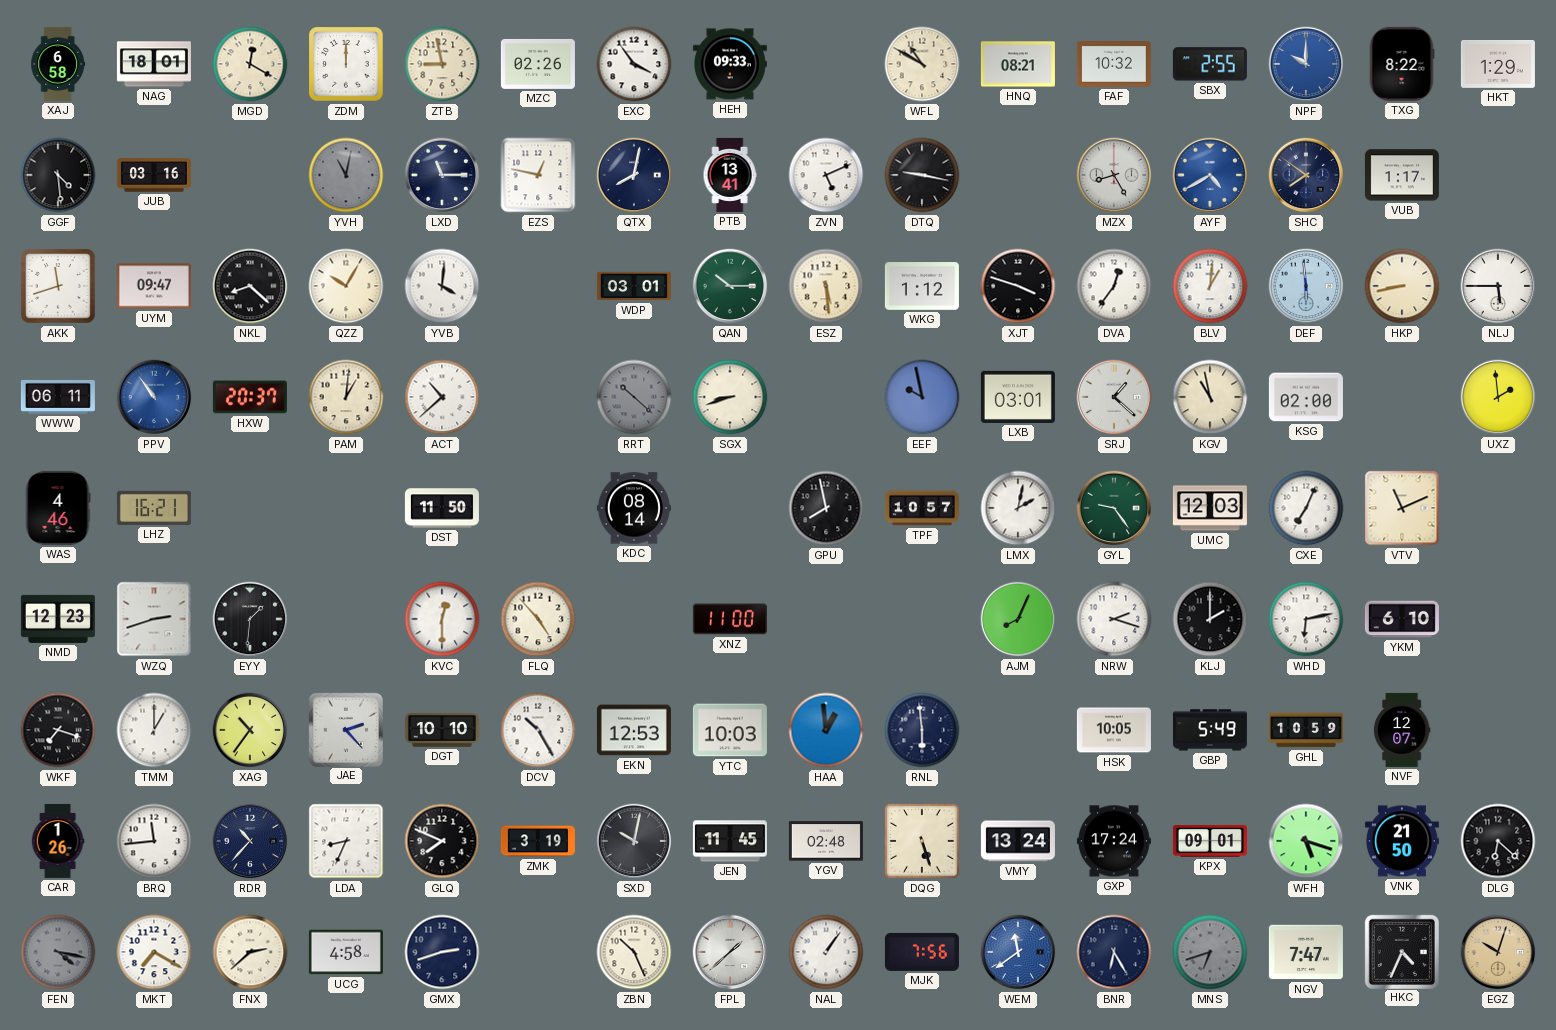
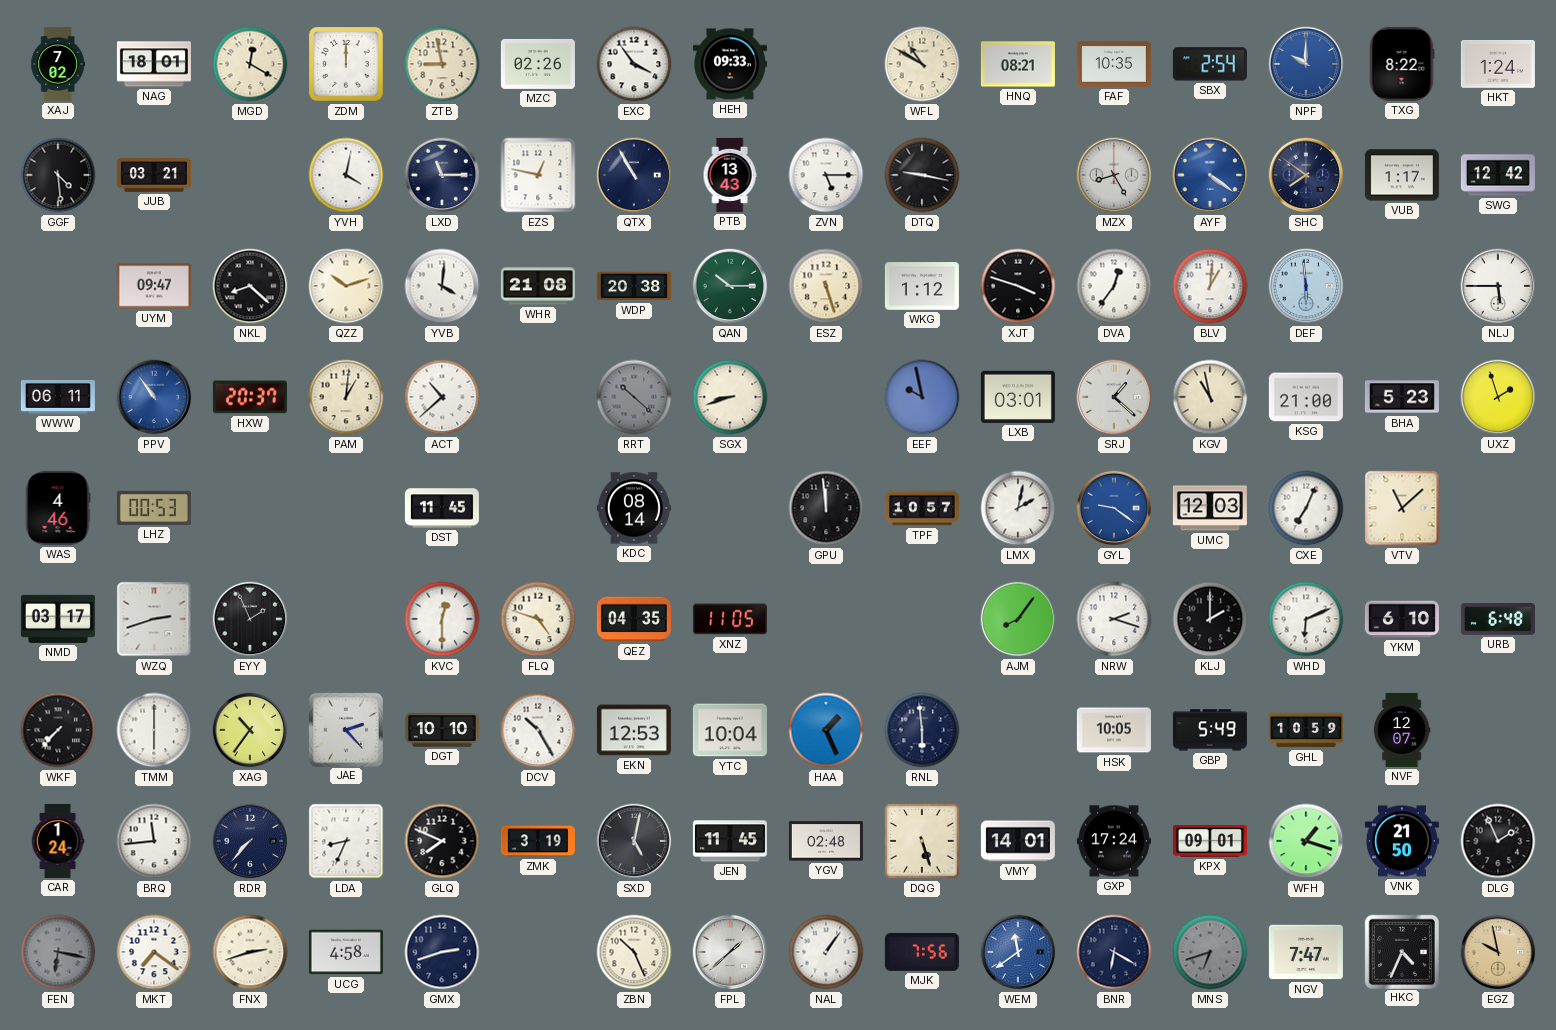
XAJ: 6:58 -> 7:02
FAF: 10:32 -> 10:35
SBX: 2:55 -> 2:54
HKT: 1:29 -> 1:24
JUB: 03:16 -> 03:21
YVH: 11:02 -> 4:02
YVH dial: grey -> white
QTX: 8:02 -> 10:55
PTB: 13:41 -> 13:43
ZVN: 5:11 -> 5:15
AYF: 4:40 -> 4:21
SWG: none -> 12:42
AKK: 11:42 -> none
QZZ: 10:05 -> 10:12
WHR: none -> 21:08
WDP: 03:01 -> 20:38
ESZ: 5:29 -> 5:27
HKP: 8:43 -> none
KSG: 02:00 -> 21:00
BHA: none -> 5:23
UXZ: 1:59 -> 1:57
LHZ: 16:21 -> 00:53
DST: 11:50 -> 11:45
GPU: 7:58 -> 11:59
GYL: 9:24 -> 9:21
GYL dial: green -> blue
VTV: 11:11 -> 11:08
NMD: 12:23 -> 03:17
EYY: 1:31 -> 1:56
FLQ: 4:53 -> 4:48
QEZ: none -> 04:35
XNZ: 11:00 -> 11:05
AJM: 8:04 -> 8:06
WHD: 6:13 -> 6:11
URB: none -> 6:48
WKF: 7:18 -> 7:37
TMM: 1:00 -> 6:00
YTC: 10:03 -> 10:04
HAA: 12:59 -> 1:26
CAR: 1:26 -> 1:24
RDR: 10:37 -> 7:37
SXD: 10:02 -> 5:02
VMY: 13:24 -> 14:01
WFH: 5:18 -> 1:18
DLG: 6:22 -> 1:56
FEN: 4:17 -> 6:17
MKT: 7:20 -> 7:21
FNX: 2:38 -> 2:42
BNR: 6:25 -> 6:20
EGZ: 10:03 -> 9:58
